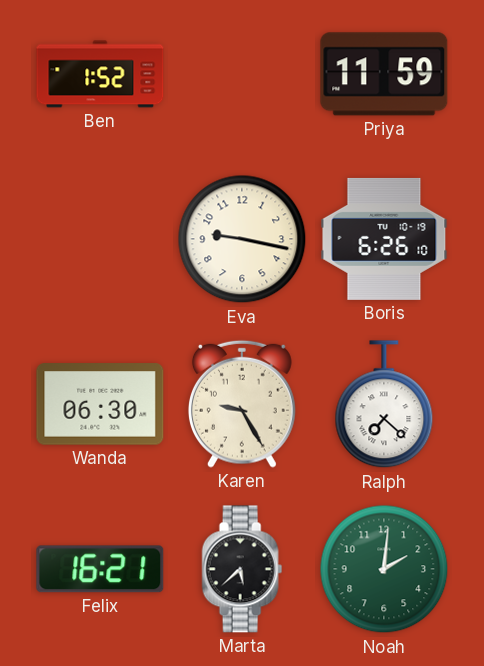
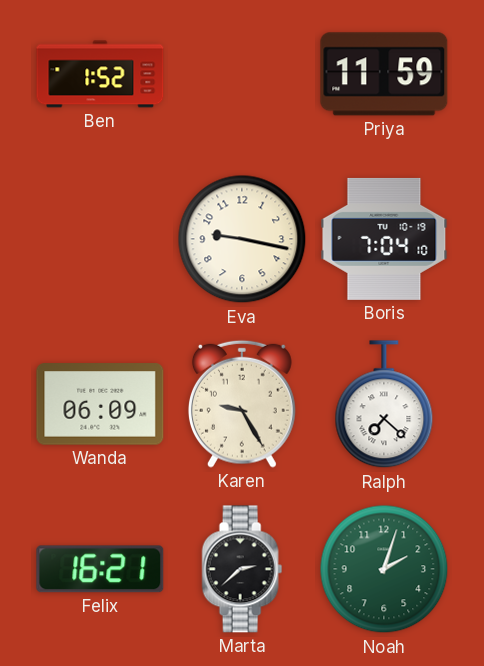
Boris: 6:26 -> 7:04
Wanda: 06:30 -> 06:09
Marta: 5:38 -> 2:38
Noah: 2:01 -> 2:03
